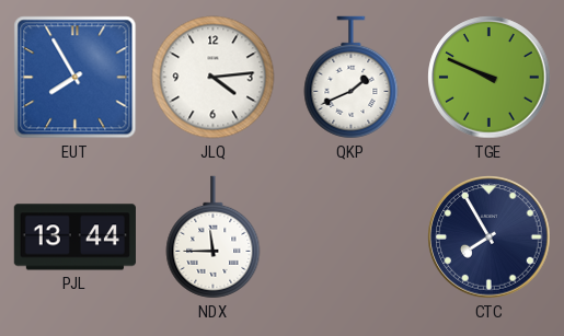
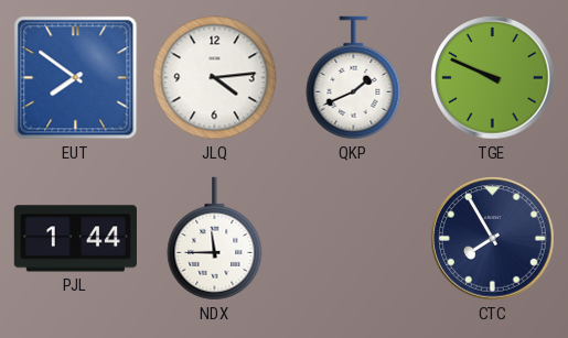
EUT: 7:55 -> 7:51
PJL: 13:44 -> 1:44
